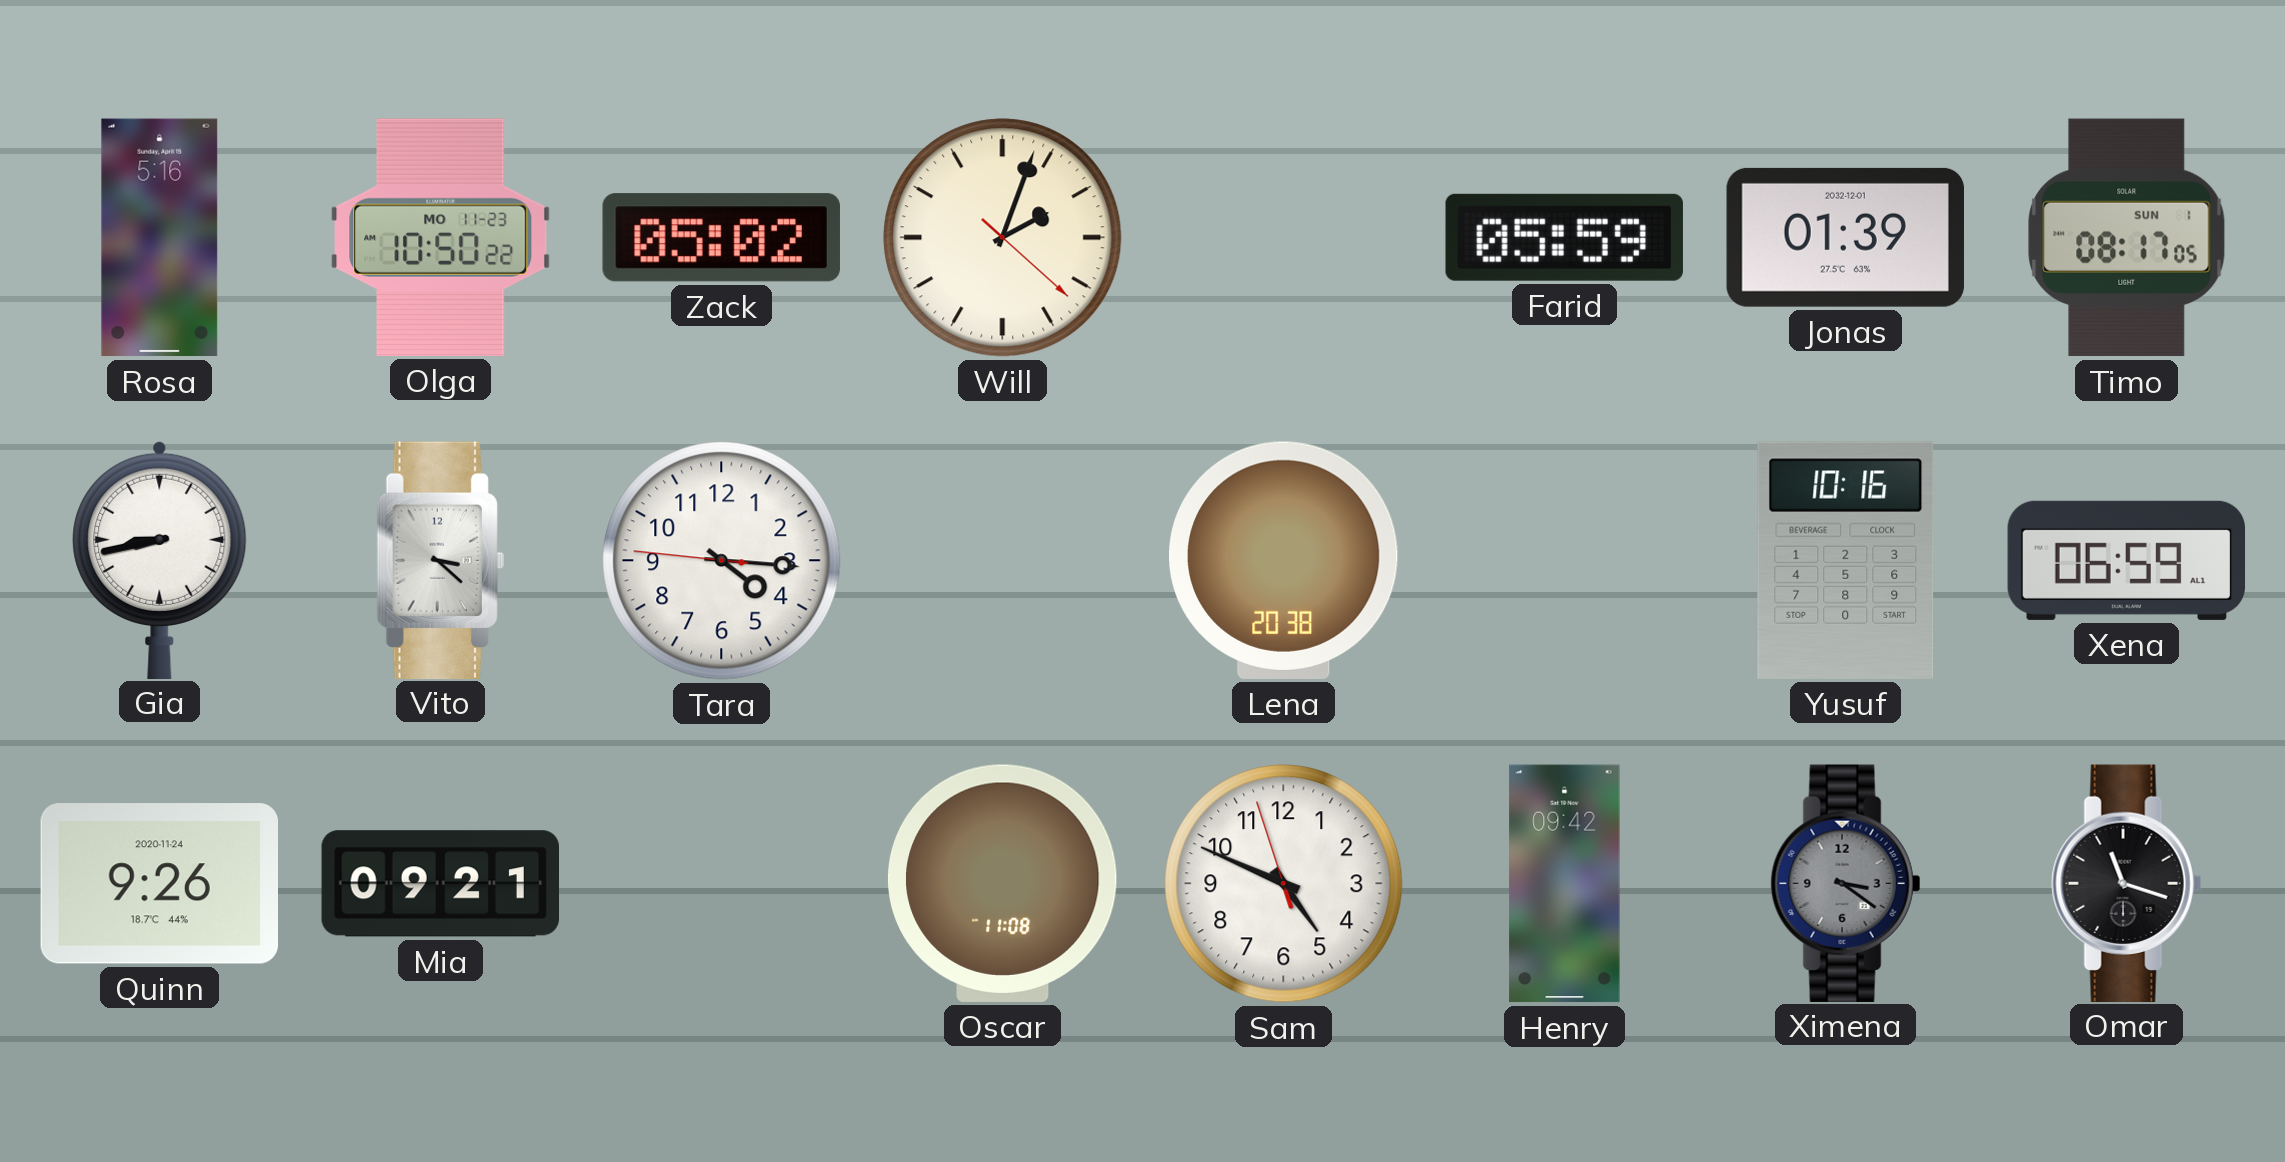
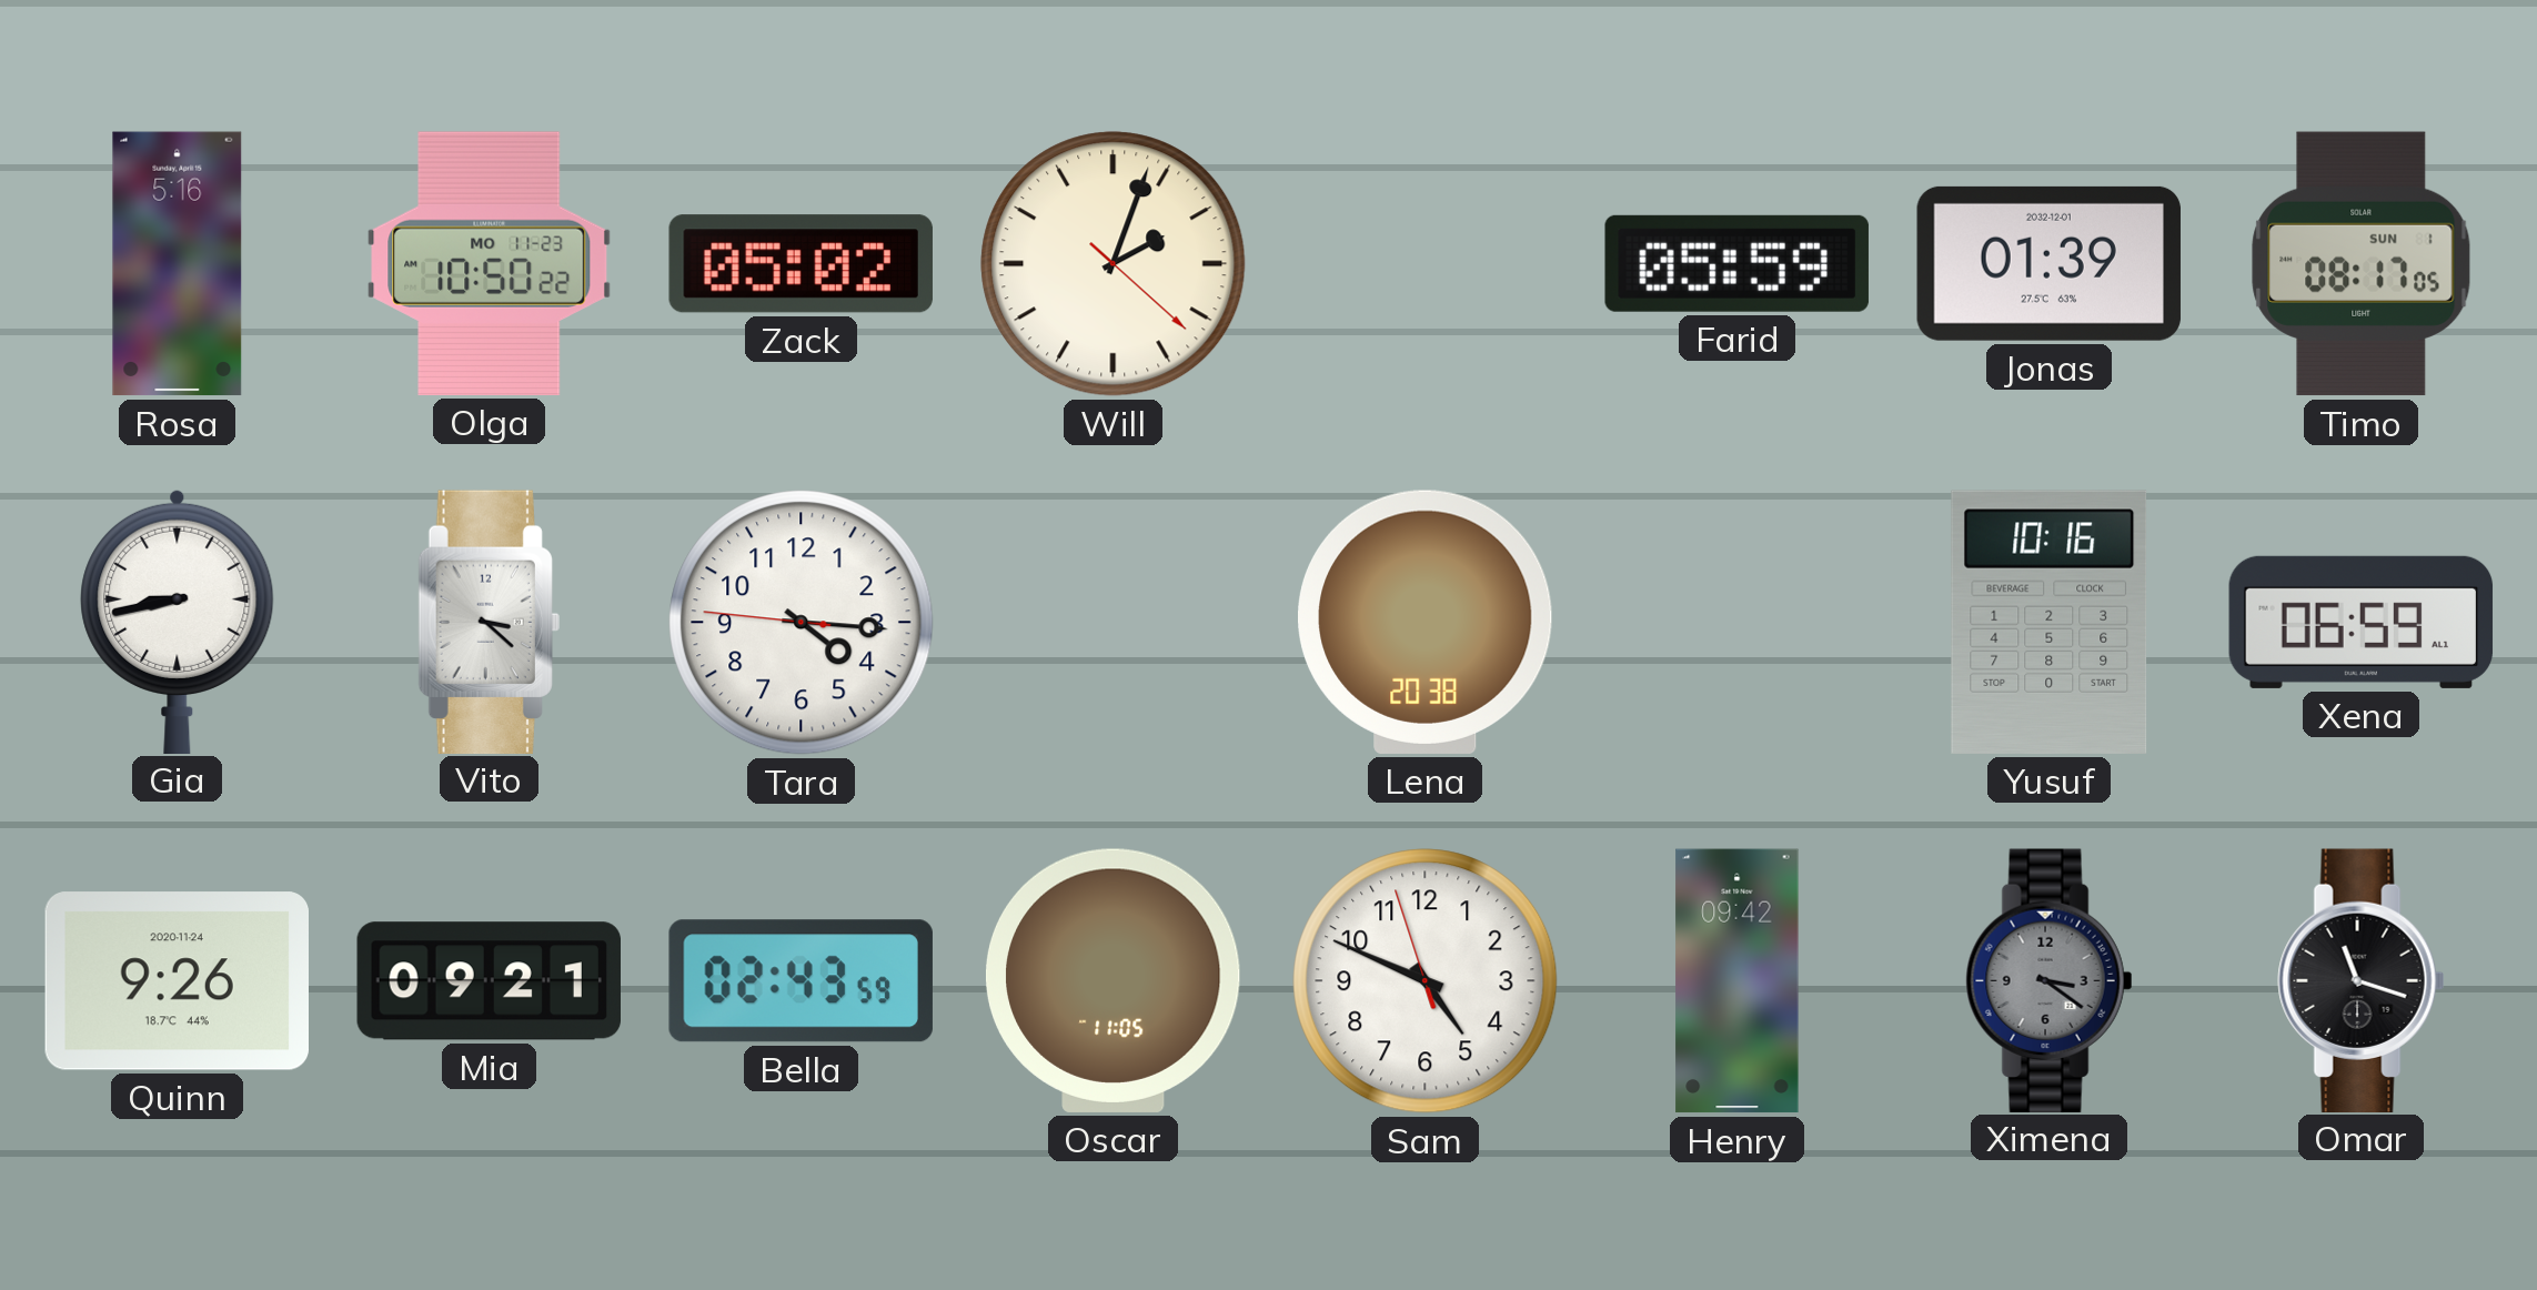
Bella: none -> 02:43
Oscar: 11:08 -> 11:05
